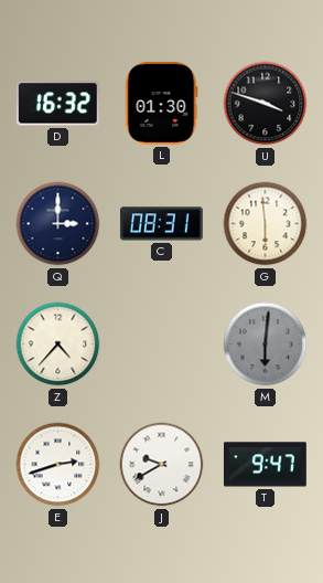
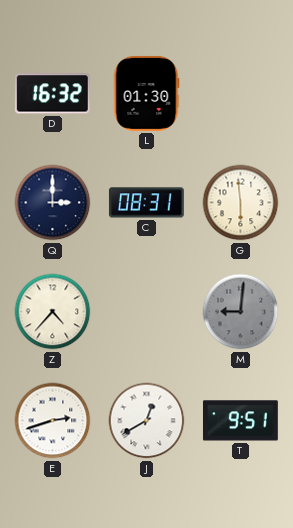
U: 3:48 -> none
M: 6:01 -> 9:01
J: 9:40 -> 12:40
T: 9:47 -> 9:51
